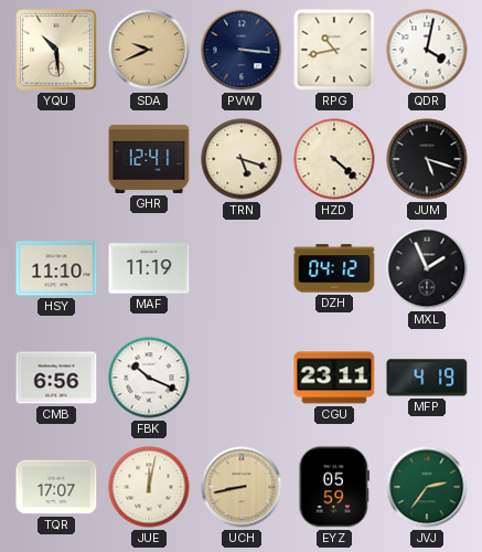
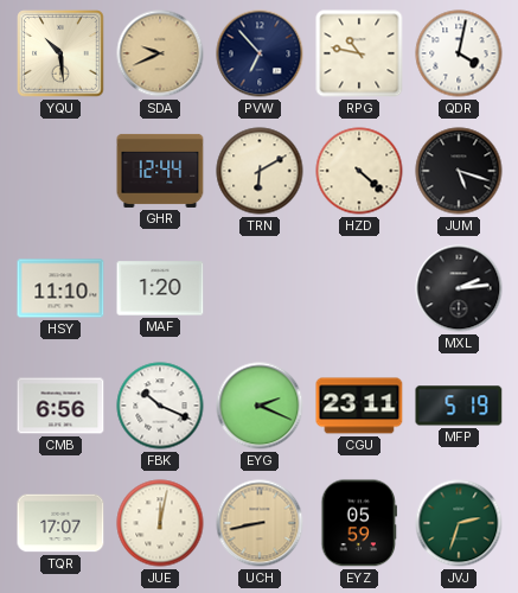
PVW: 3:16 -> 6:53
RPG: 10:43 -> 10:47
GHR: 12:41 -> 12:44
TRN: 5:18 -> 6:10
MAF: 11:19 -> 1:20
DZH: 04:12 -> none
MXL: 1:56 -> 2:14
EYG: none -> 2:19
MFP: 4:19 -> 5:19
JVJ: 2:36 -> 2:33
